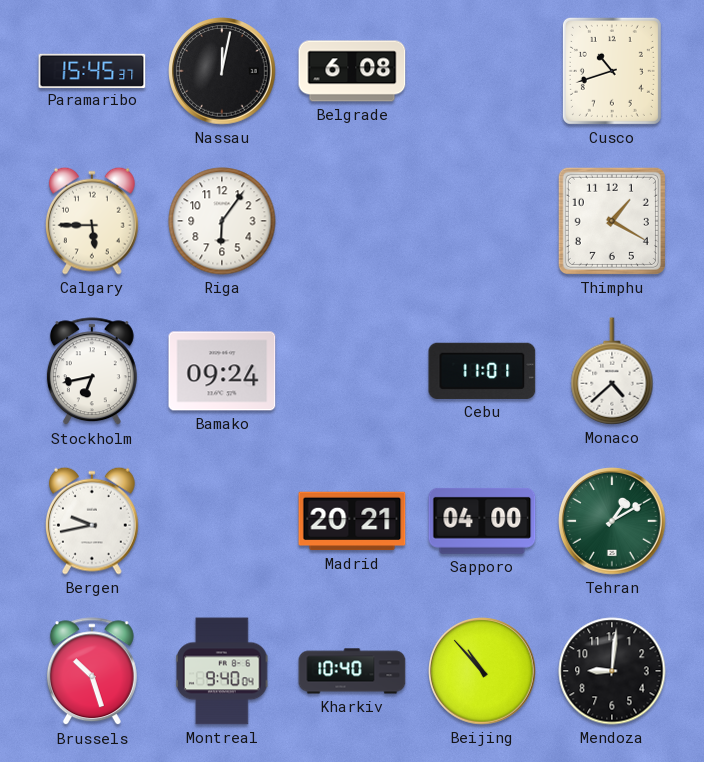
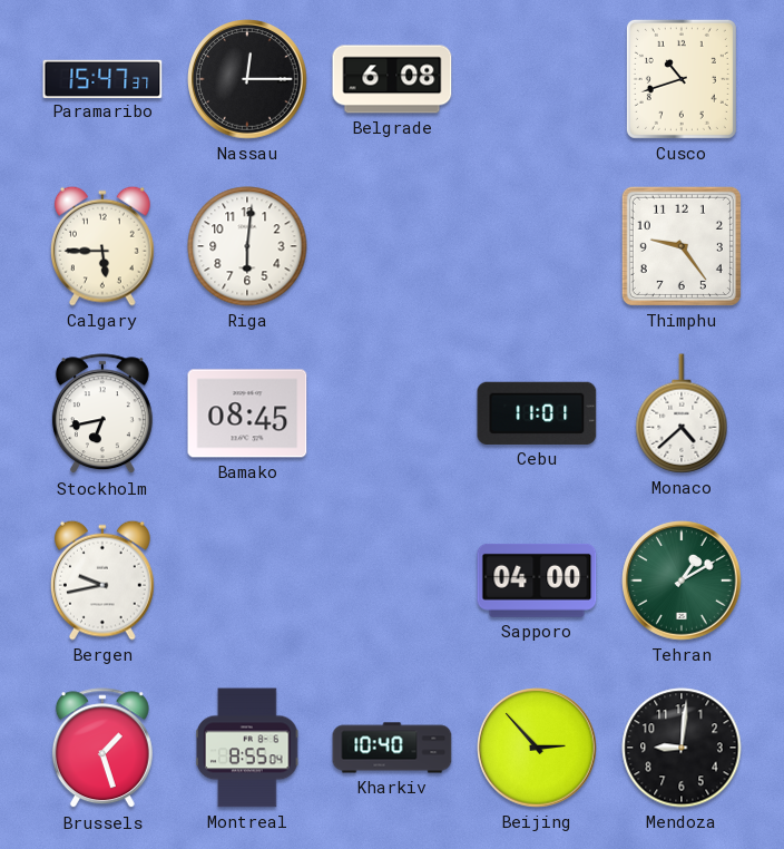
Paramaribo: 15:45 -> 15:47
Nassau: 12:02 -> 12:15
Riga: 6:06 -> 6:01
Thimphu: 1:20 -> 9:24
Bamako: 09:24 -> 08:45
Madrid: 20:21 -> none
Brussels: 10:27 -> 1:27
Montreal: 9:40 -> 8:55
Beijing: 10:53 -> 2:53
